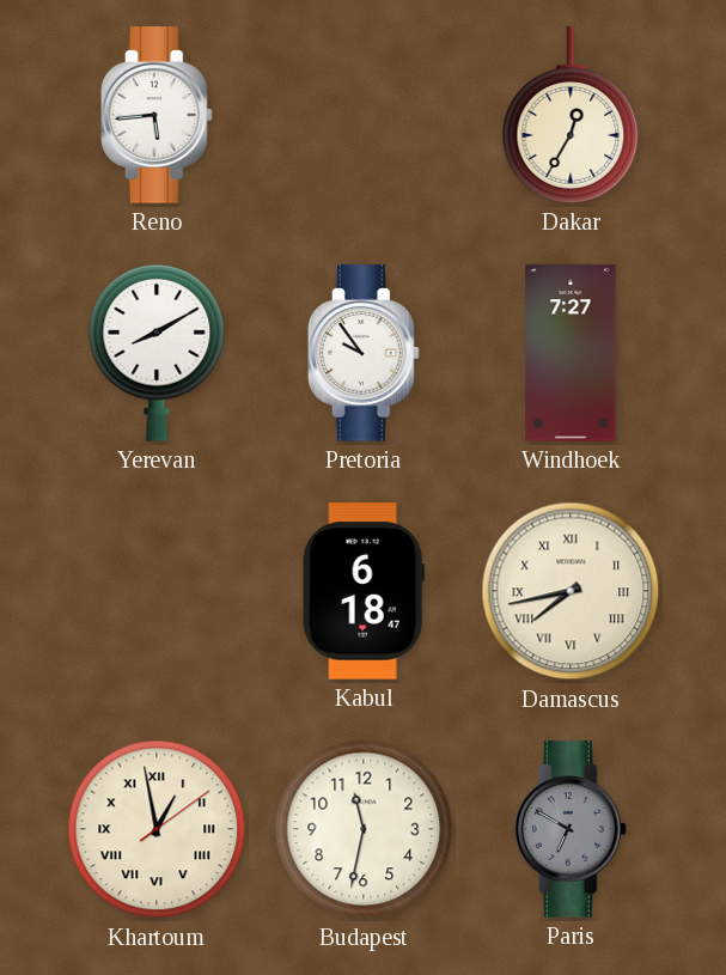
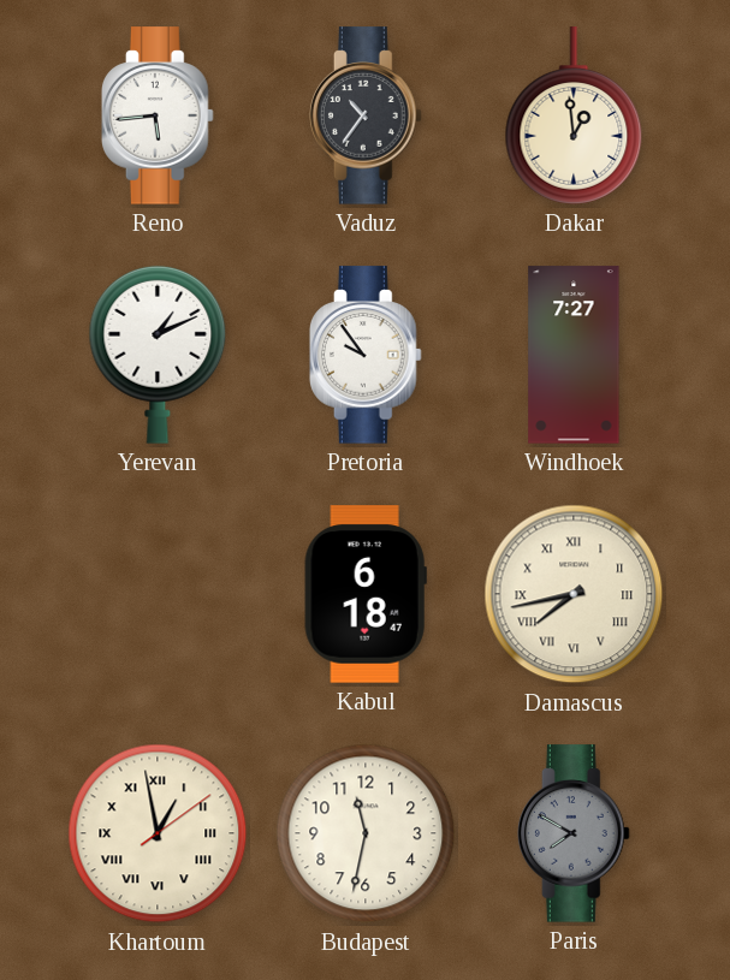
Vaduz: none -> 10:36
Dakar: 12:35 -> 12:59
Yerevan: 8:10 -> 1:11
Paris: 6:50 -> 7:50
